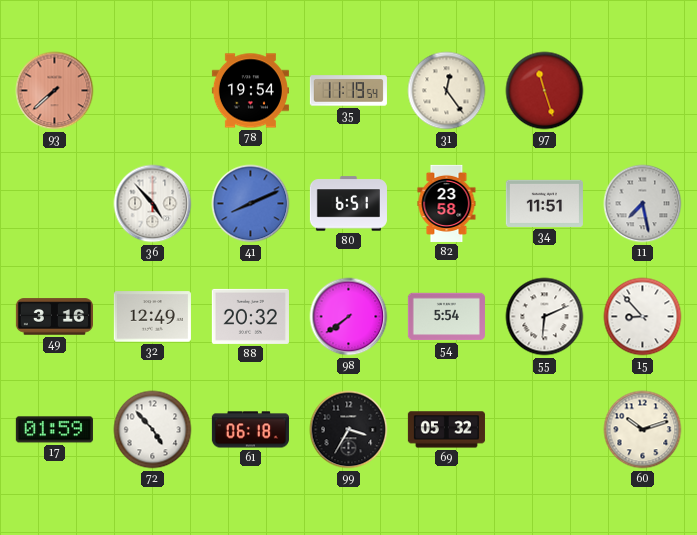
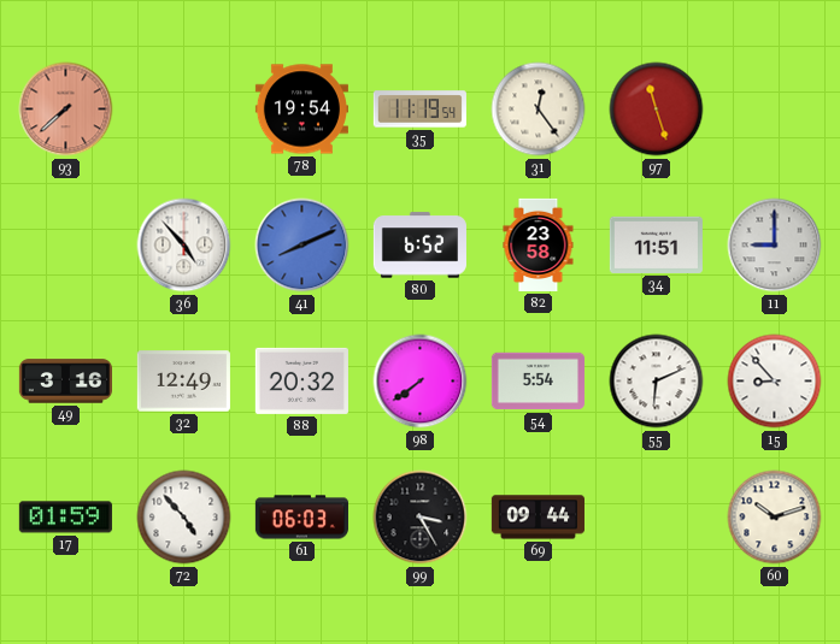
80: 6:51 -> 6:52
11: 7:28 -> 9:00
61: 06:18 -> 06:03
99: 3:35 -> 3:25
69: 05:32 -> 09:44
